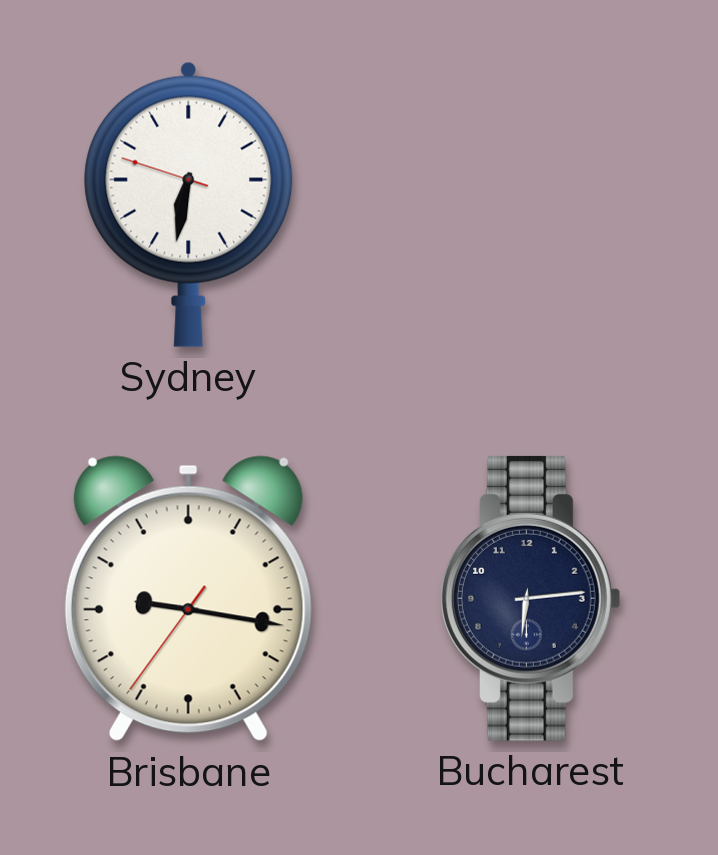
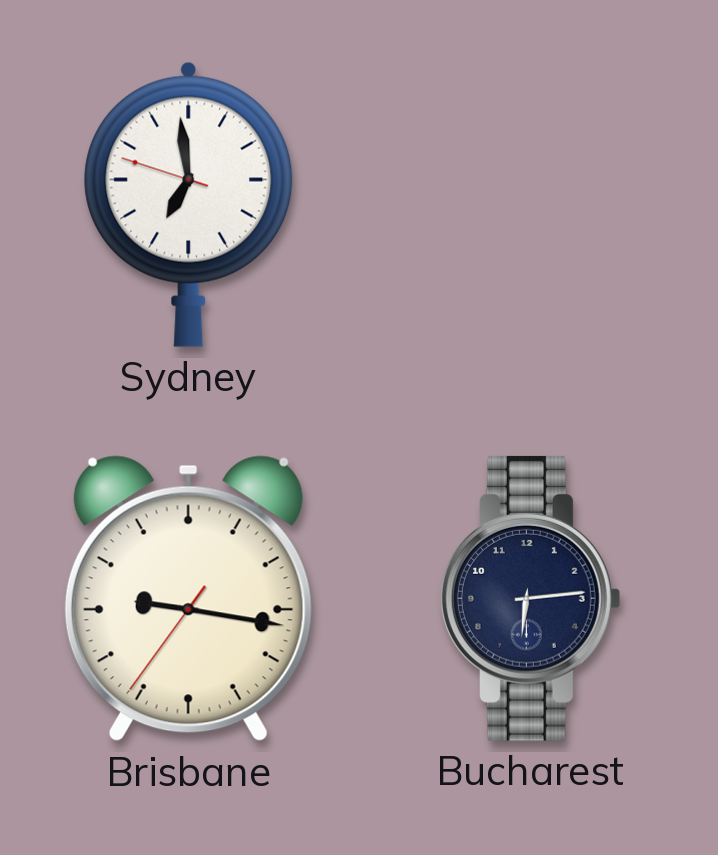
Sydney: 6:31 -> 6:58
